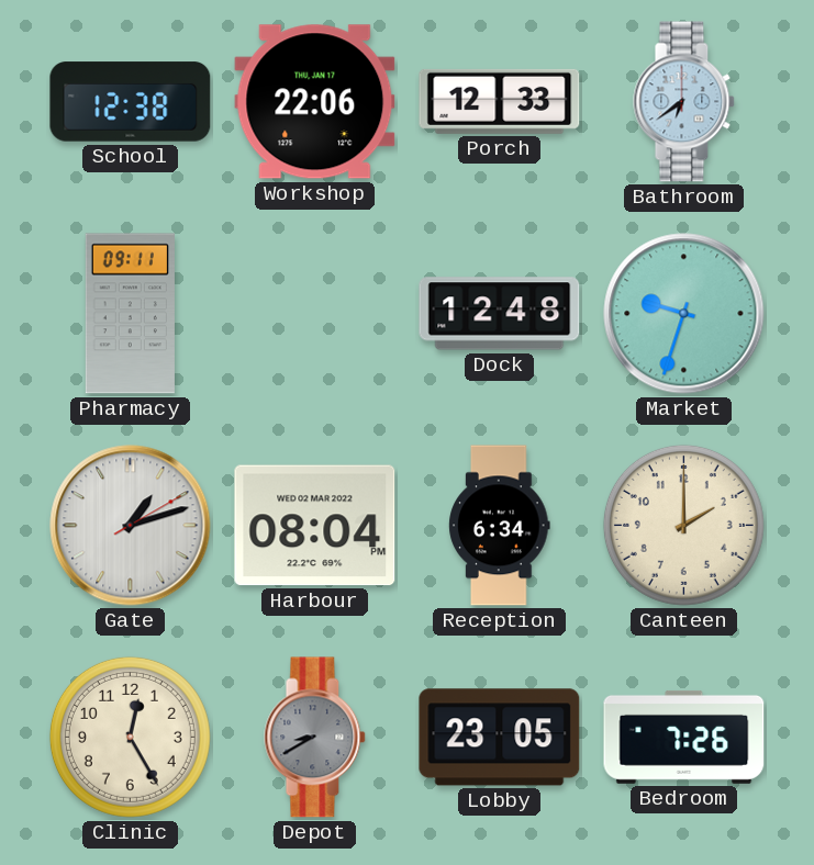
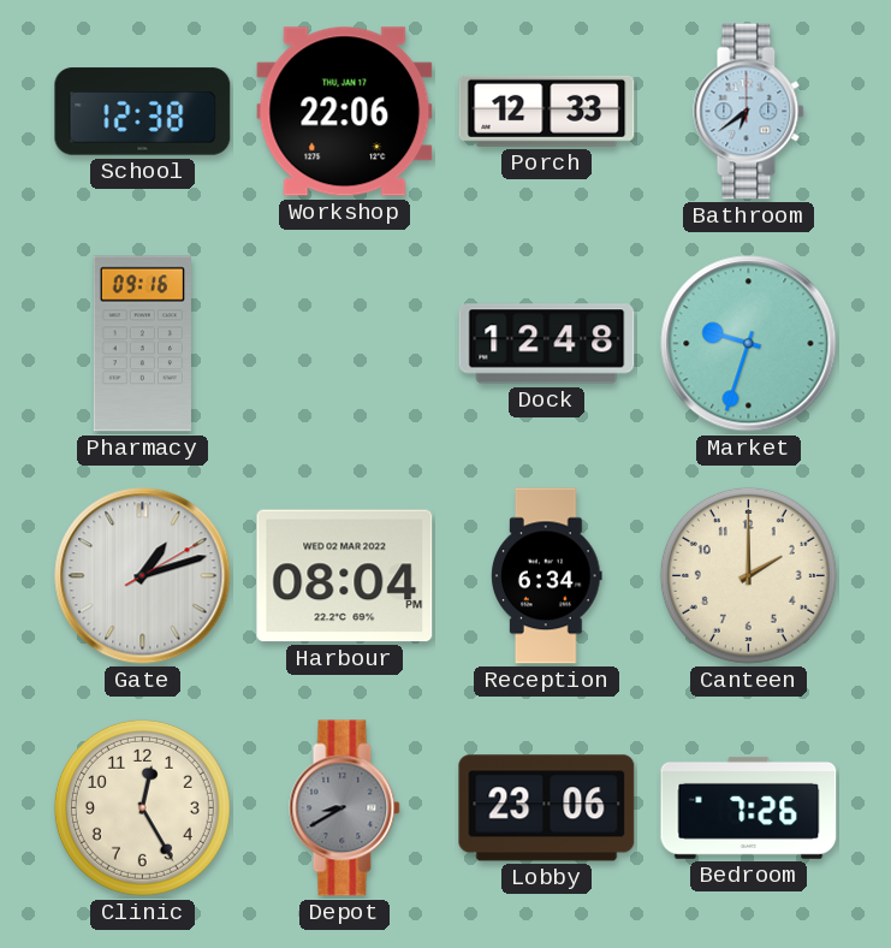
Pharmacy: 09:11 -> 09:16
Lobby: 23:05 -> 23:06
